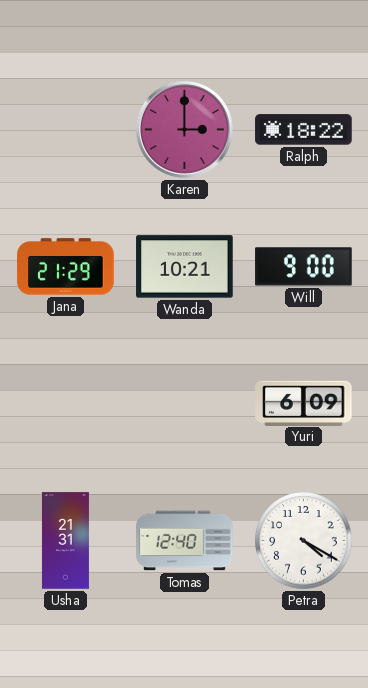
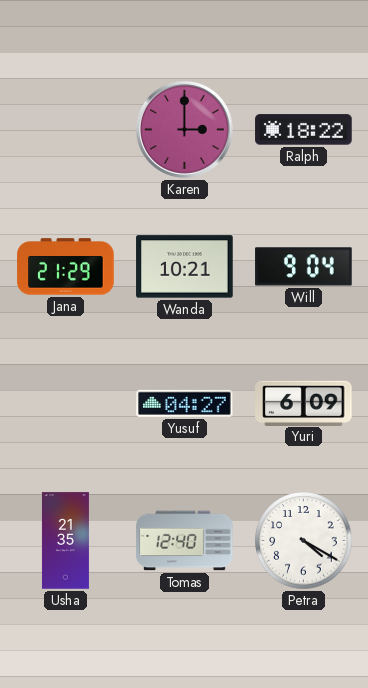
Will: 9:00 -> 9:04
Yusuf: none -> 04:27
Usha: 21:31 -> 21:35
